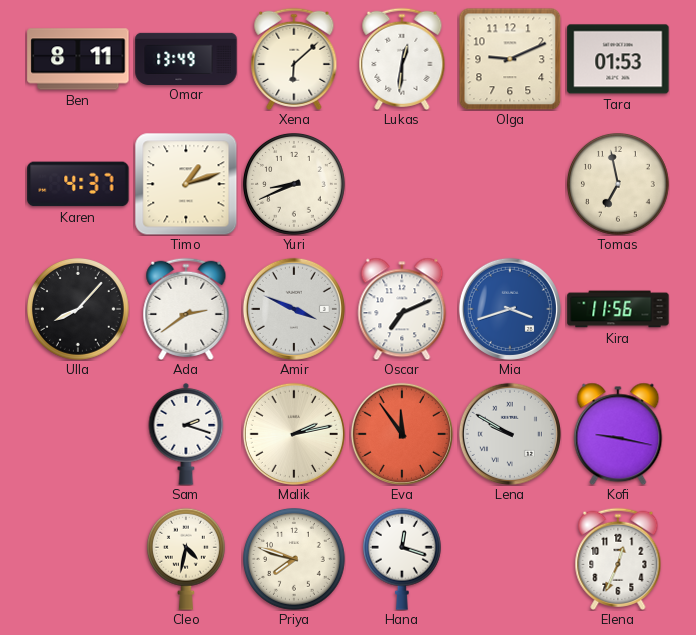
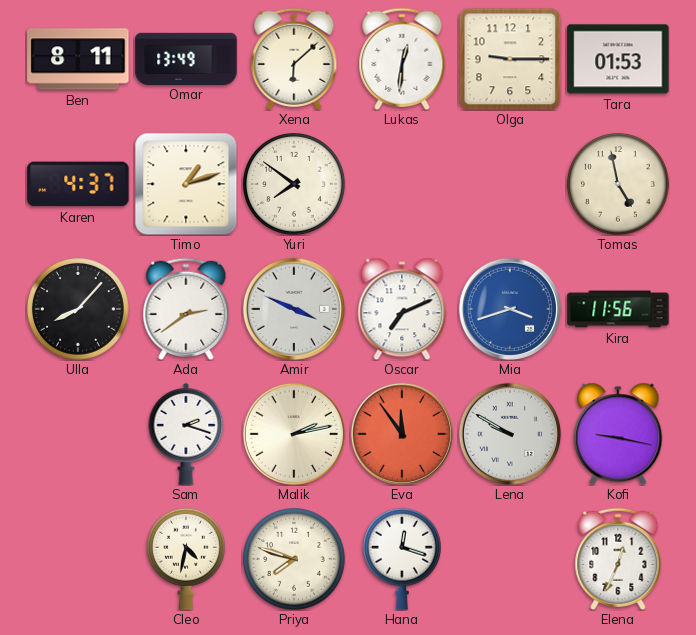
Olga: 9:11 -> 9:15
Yuri: 8:41 -> 7:51
Tomas: 6:58 -> 4:58
